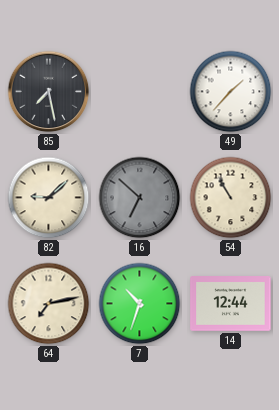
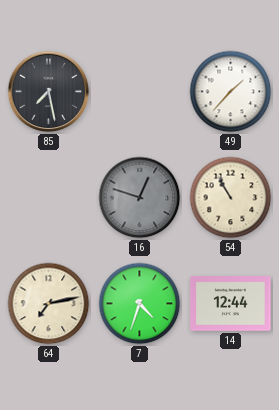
82: 9:08 -> none
16: 6:52 -> 12:48
7: 10:33 -> 4:33
